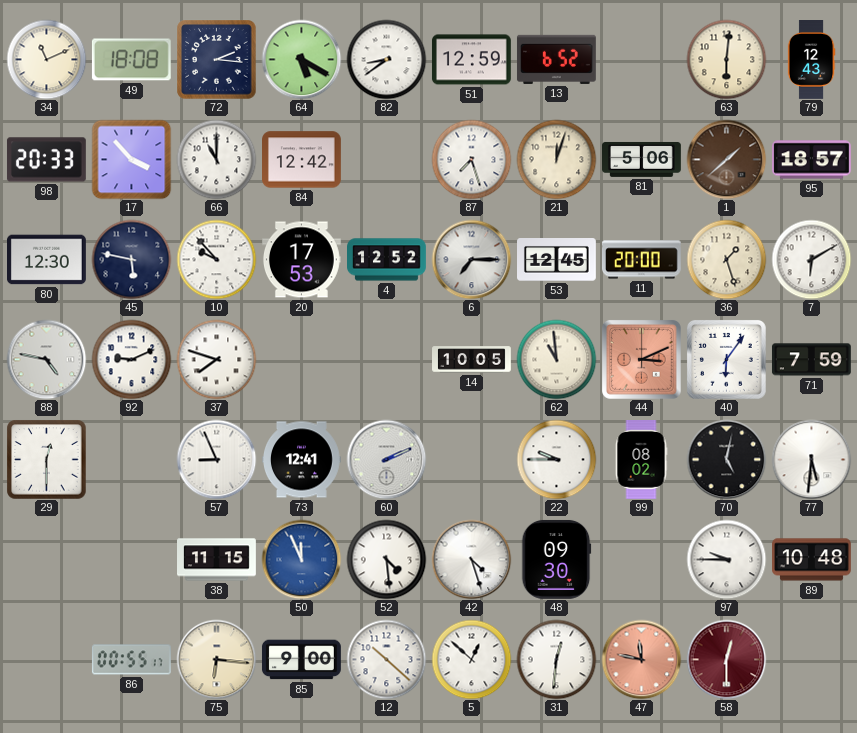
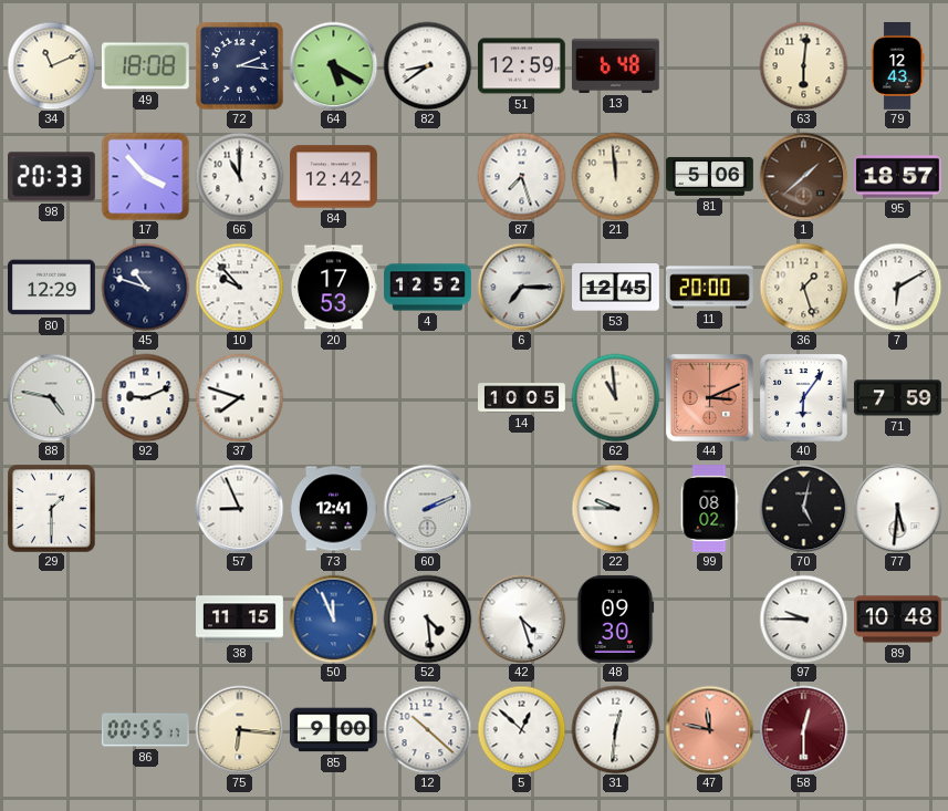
13: 6:52 -> 6:48
21: 12:03 -> 11:59
80: 12:30 -> 12:29
45: 5:47 -> 10:48
29: 12:30 -> 1:30
